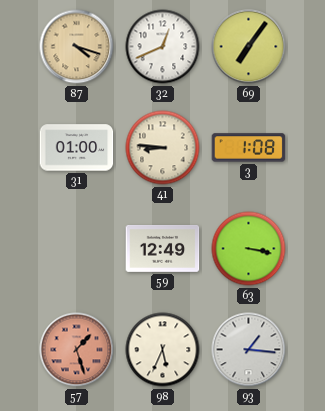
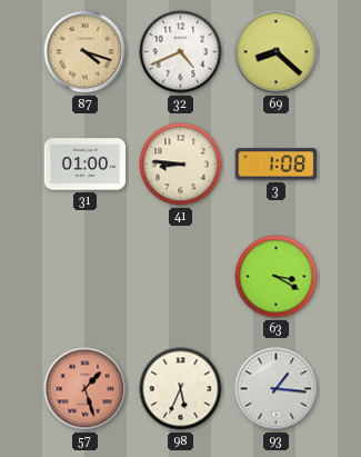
32: 12:41 -> 4:41
69: 7:06 -> 8:22
59: 12:49 -> none
63: 3:17 -> 3:20
